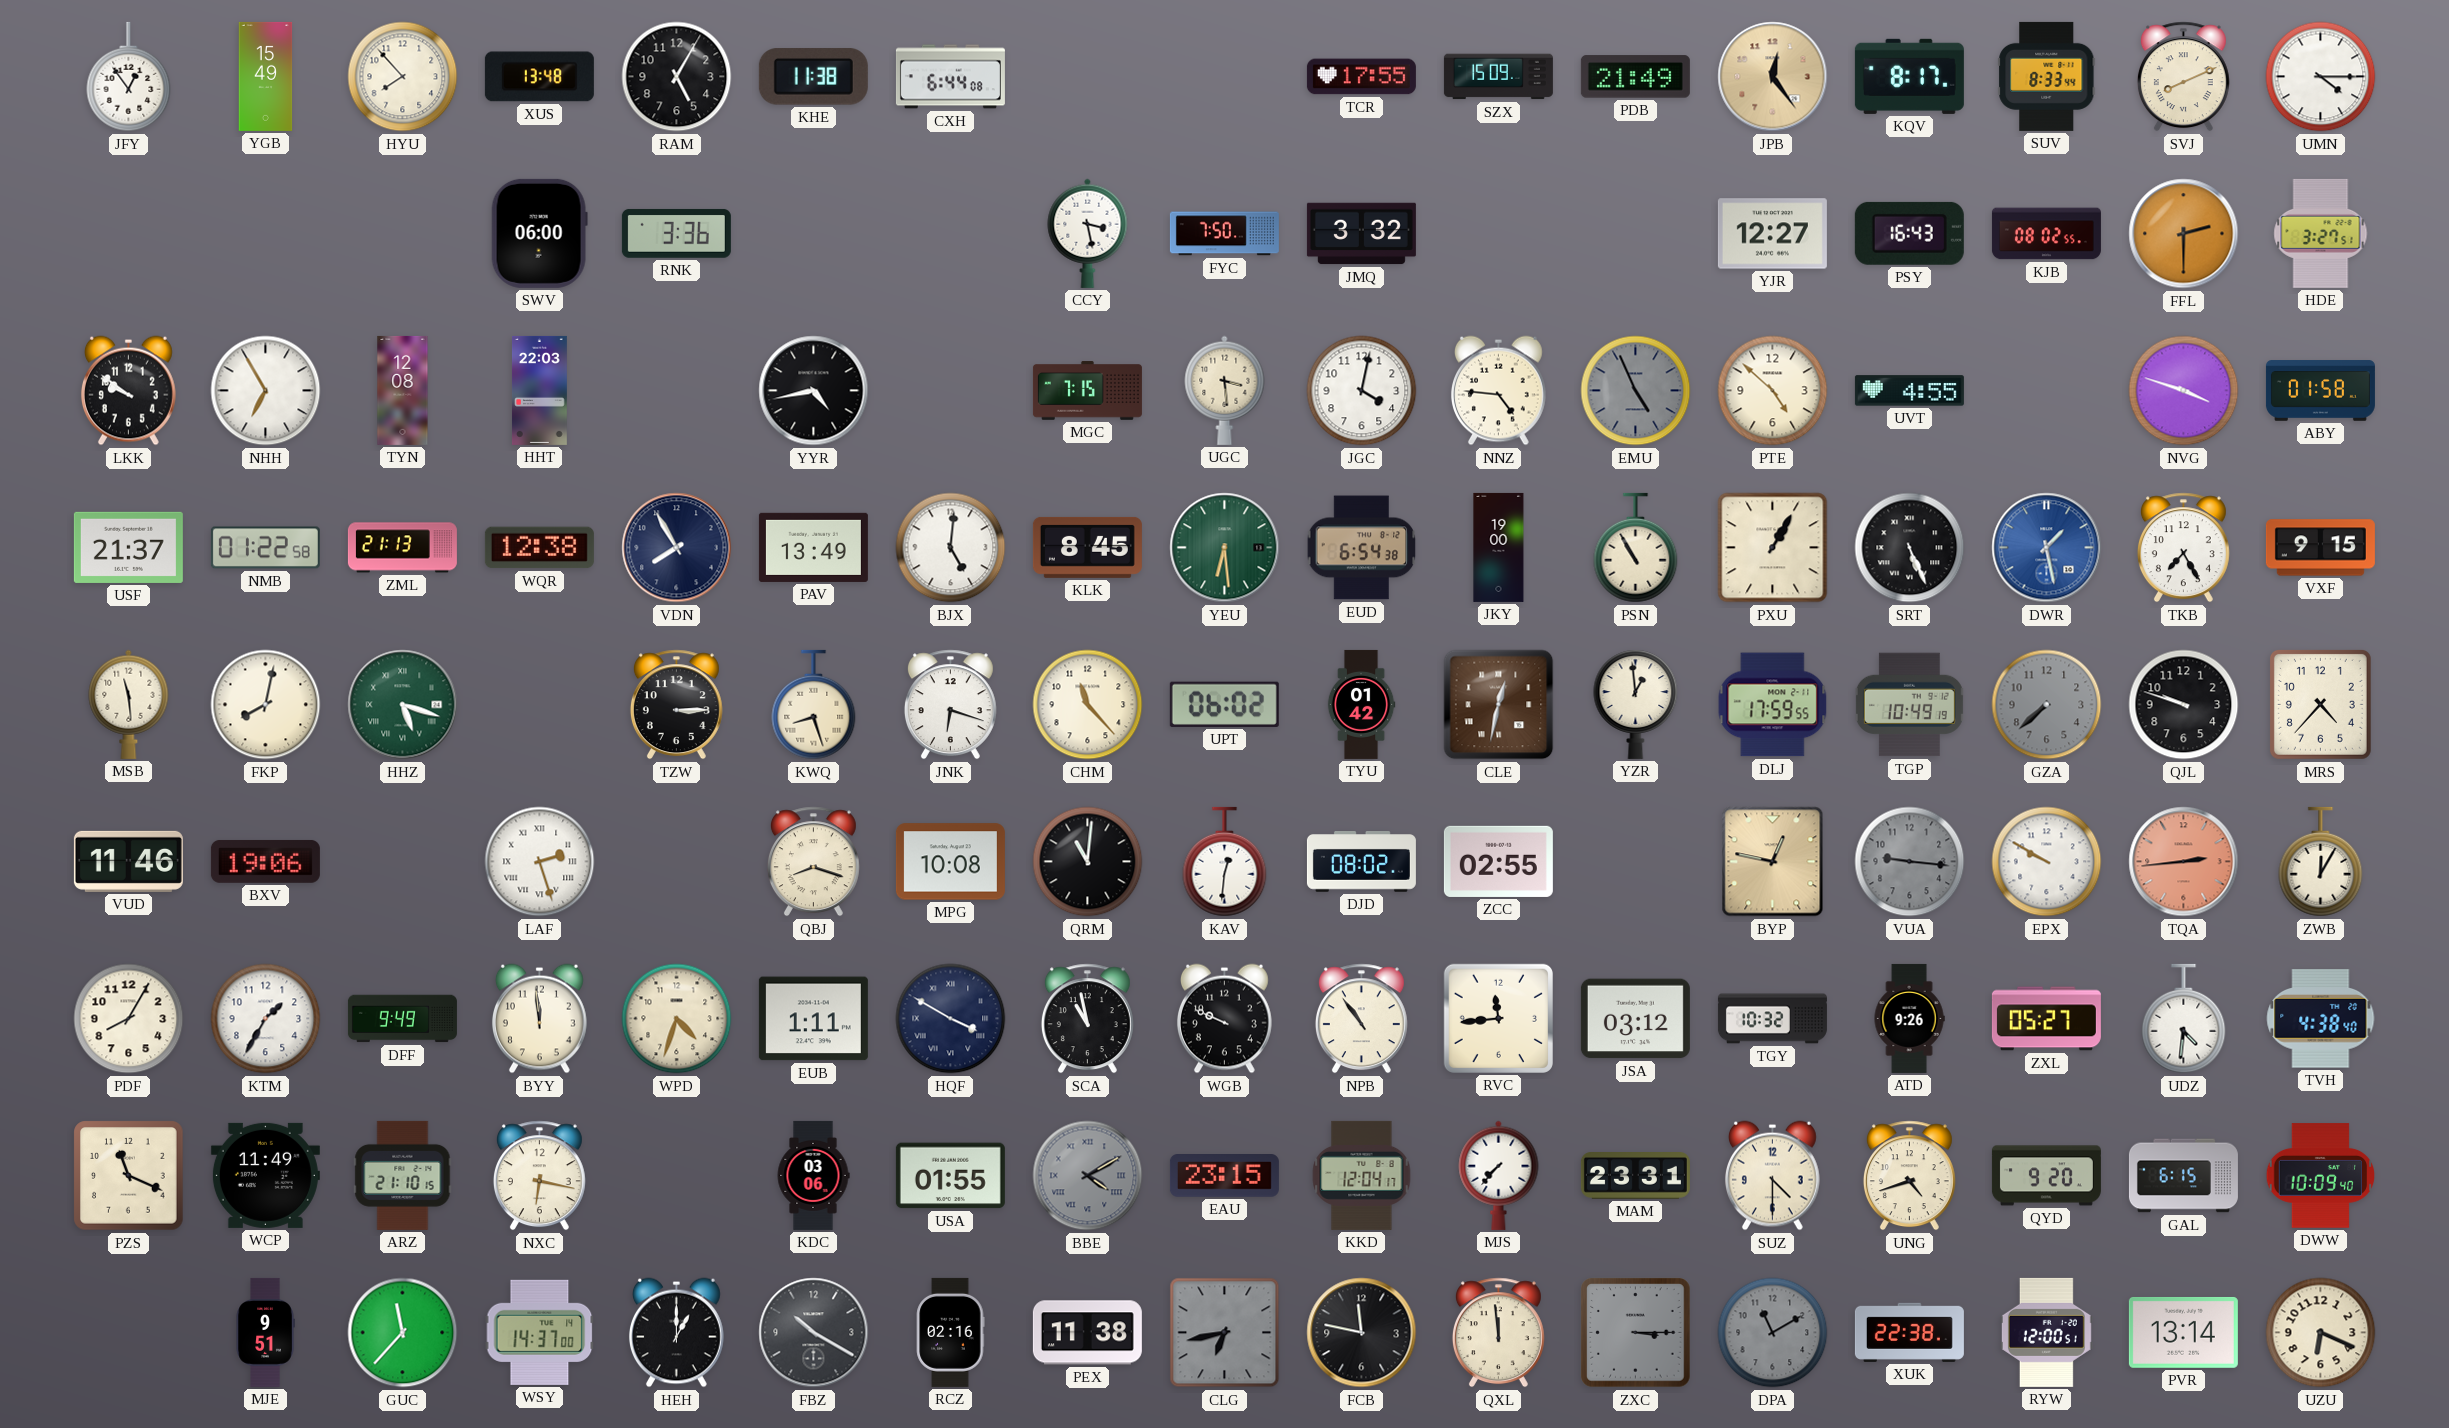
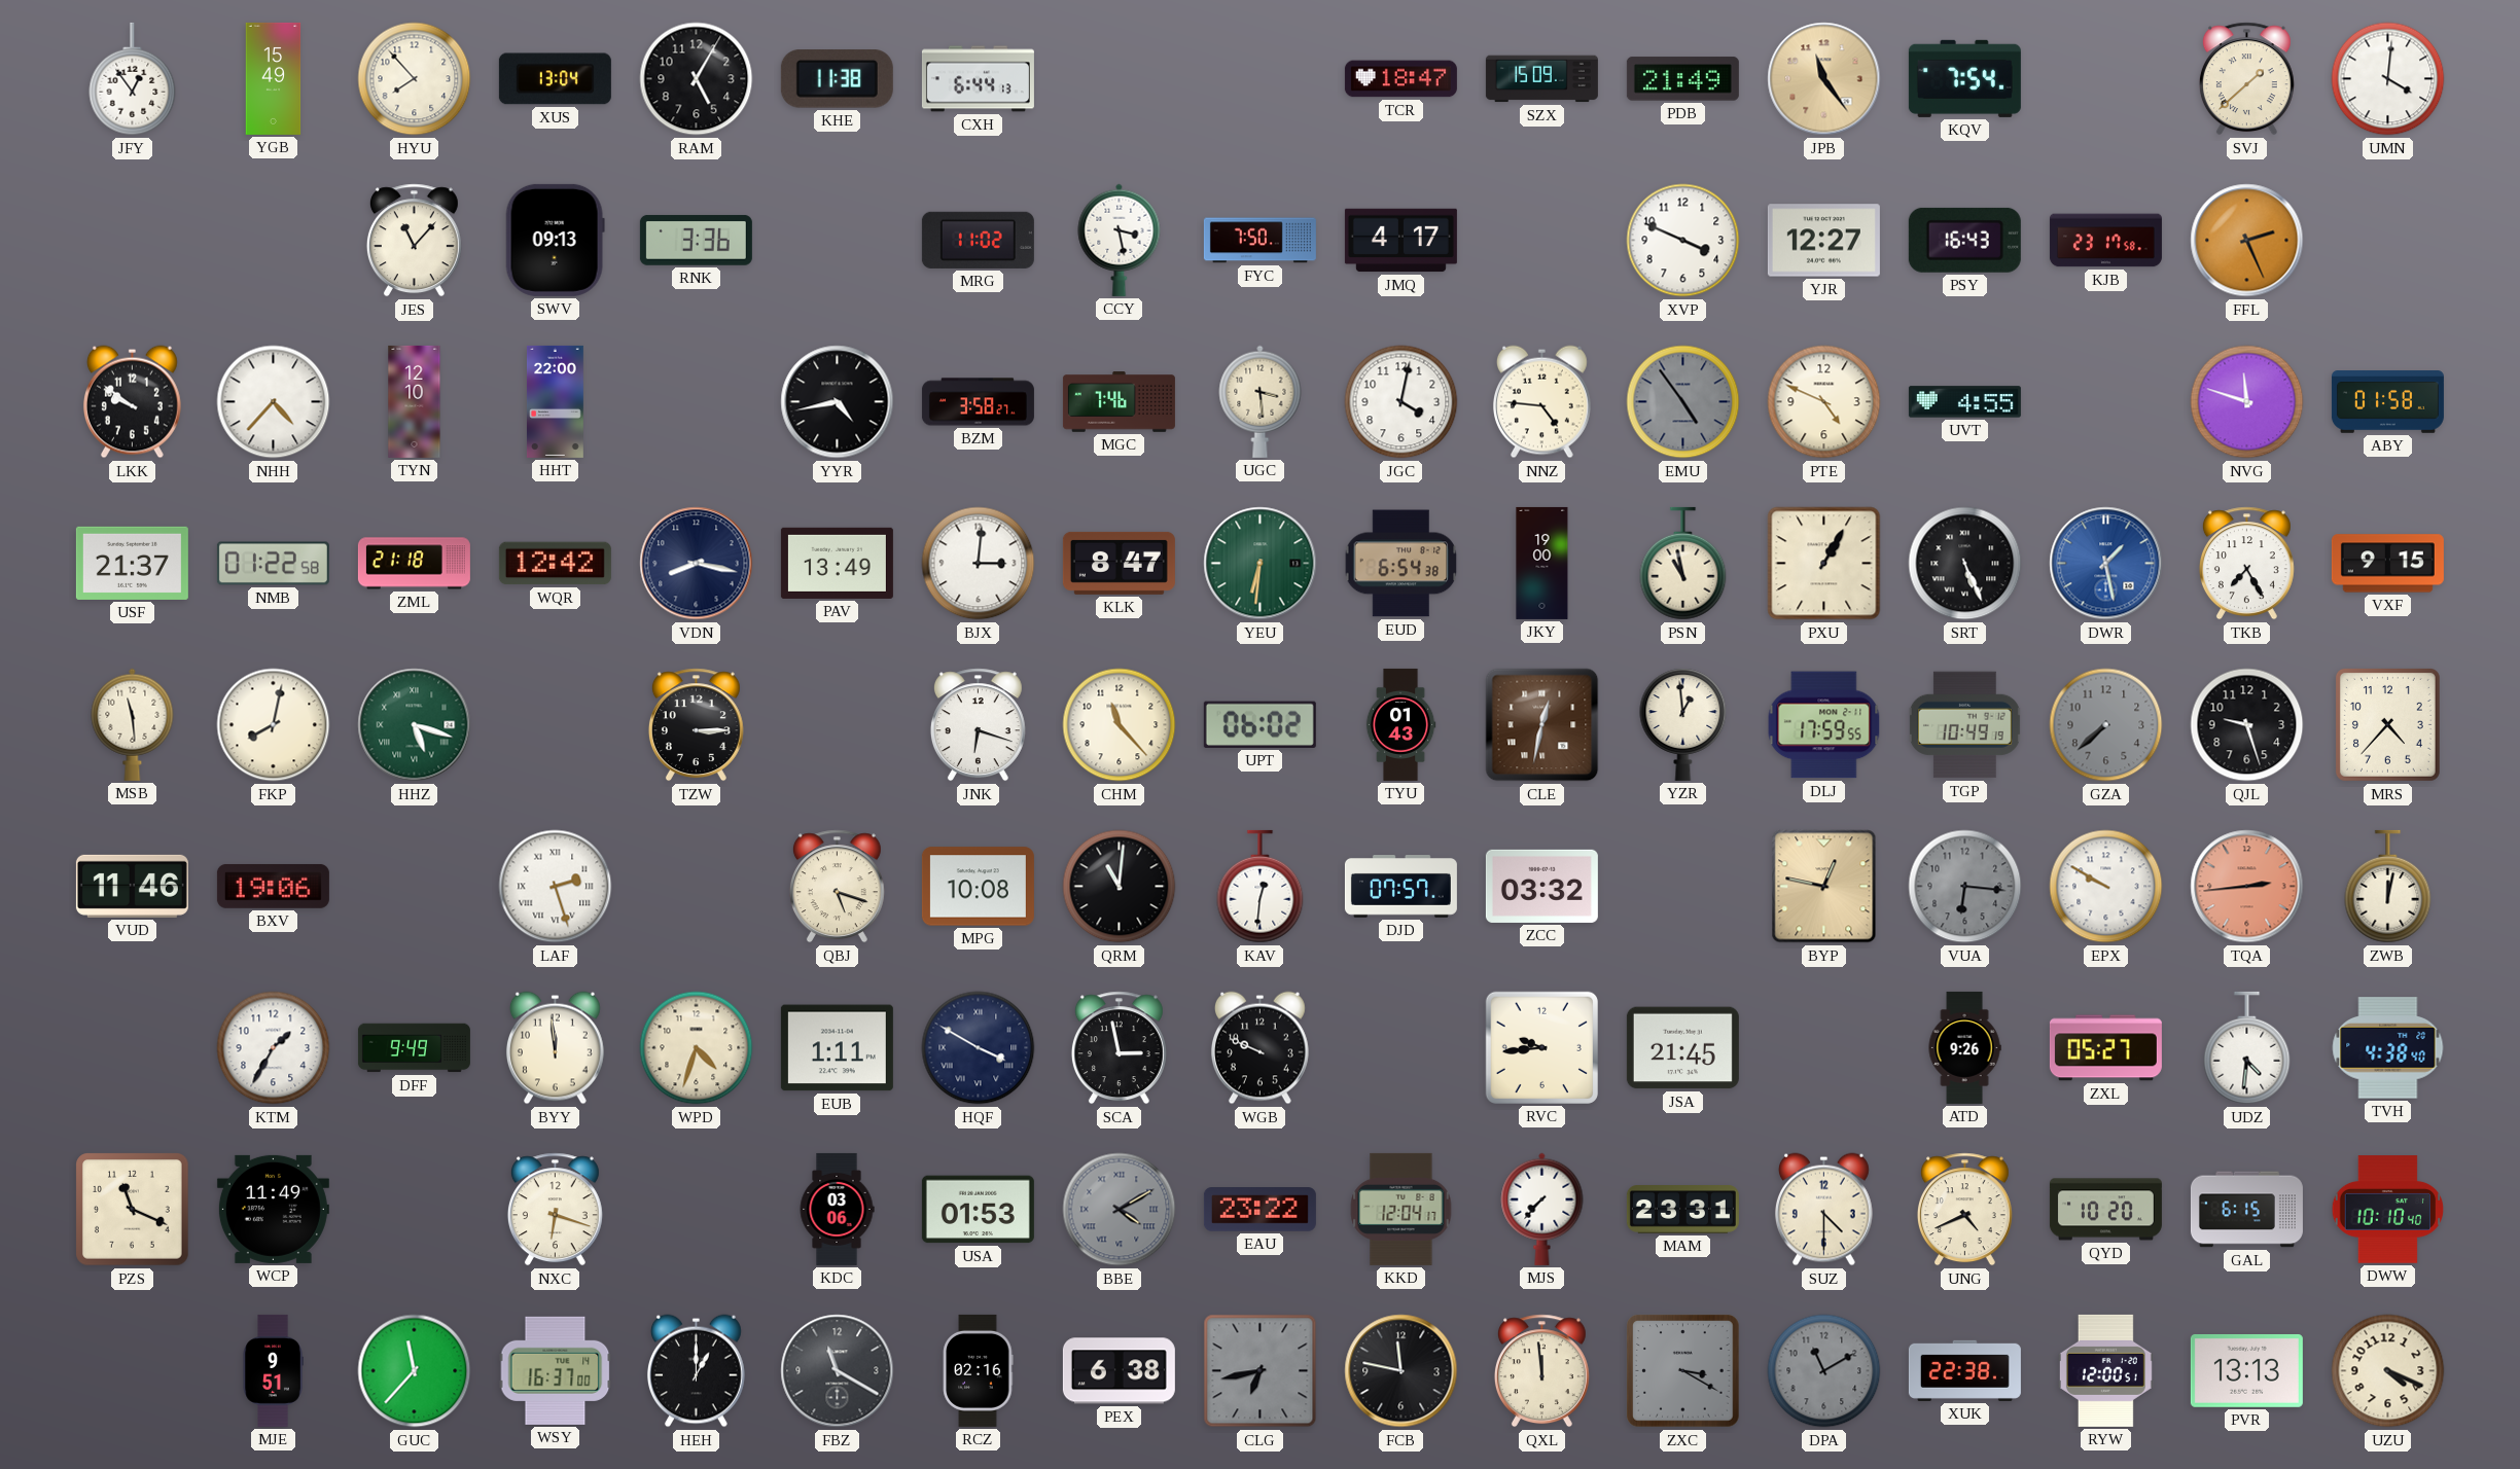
XUS: 13:48 -> 13:04
CXH: 6:44:08 -> 6:44:13
TCR: 17:55 -> 18:47
JPB: 12:24 -> 11:24
KQV: 8:17 -> 7:54
SUV: 8:33 -> none
SVJ: 8:11 -> 1:38
UMN: 4:15 -> 4:01
JES: none -> 11:07
SWV: 06:00 -> 09:13
MRG: none -> 11:02
JMQ: 3:32 -> 4:17
XVP: none -> 3:49
KJB: 08:02 -> 23:17
FFL: 2:30 -> 2:26
HDE: 3:27 -> none
NHH: 6:55 -> 4:37
TYN: 12:08 -> 12:10
HHT: 22:03 -> 22:00
BZM: none -> 3:58
MGC: 7:15 -> 7:46
EMU: 4:56 -> 4:54
PTE: 4:52 -> 4:49
NVG: 3:48 -> 11:48
ZML: 21:13 -> 21:18
WQR: 12:38 -> 12:42
VDN: 7:55 -> 8:17
BJX: 5:01 -> 3:01
KLK: 8:45 -> 8:47
YEU: 6:29 -> 6:31
PSN: 10:55 -> 10:58
KWQ: 8:27 -> none
TYU: 01:42 -> 01:43
QJL: 9:48 -> 9:27
QBJ: 8:18 -> 5:18
DJD: 08:02 -> 07:57
ZCC: 02:55 -> 03:32
VUA: 9:16 -> 6:16
ZWB: 12:05 -> 12:02
PDF: 8:05 -> none
SCA: 10:58 -> 2:58
NPB: 10:54 -> none
RVC: 11:44 -> 9:44
JSA: 03:12 -> 21:45
TGY: 10:32 -> none
ARZ: 21:10 -> none
NXC: 6:17 -> 6:18
USA: 01:55 -> 01:53
EAU: 23:15 -> 23:22
UNG: 4:42 -> 4:41
QYD: 9:20 -> 10:20
DWW: 10:09 -> 10:10
WSY: 14:37 -> 16:37
FBZ: 10:20 -> 11:20
PEX: 11:38 -> 6:38
ZXC: 3:15 -> 3:20
PVR: 13:14 -> 13:13
UZU: 6:19 -> 4:19
